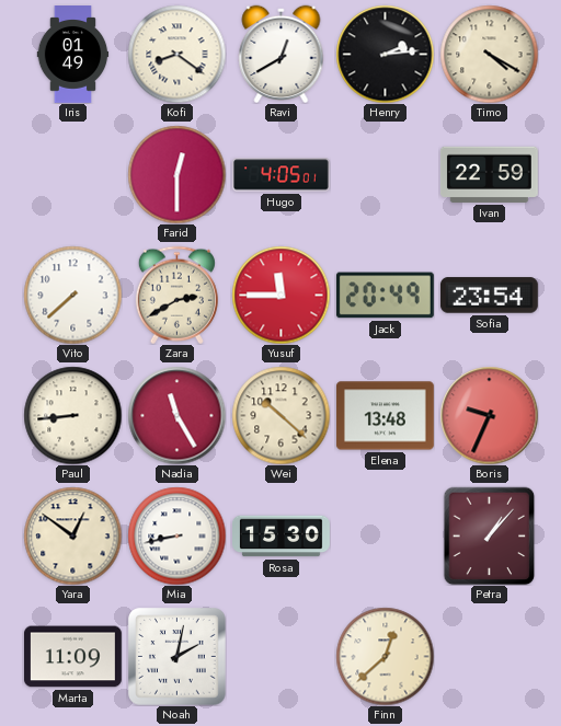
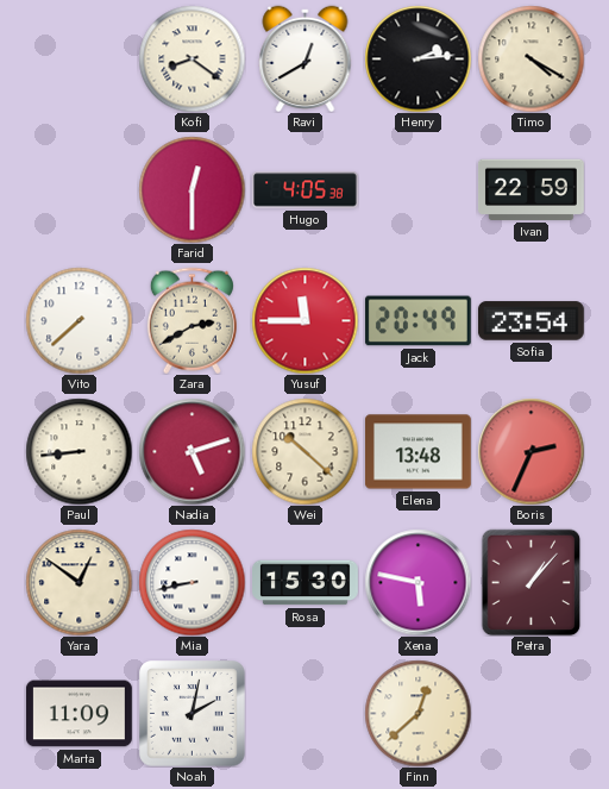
Iris: 01:49 -> none
Hugo: 4:05:01 -> 4:05:38
Nadia: 11:25 -> 5:12
Boris: 9:34 -> 2:34
Xena: none -> 5:47
